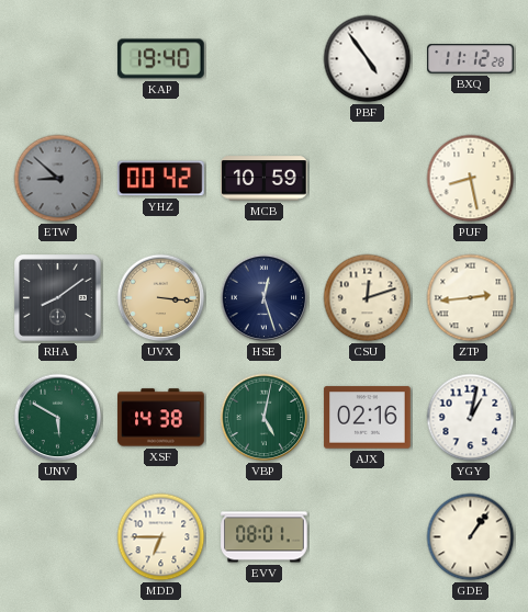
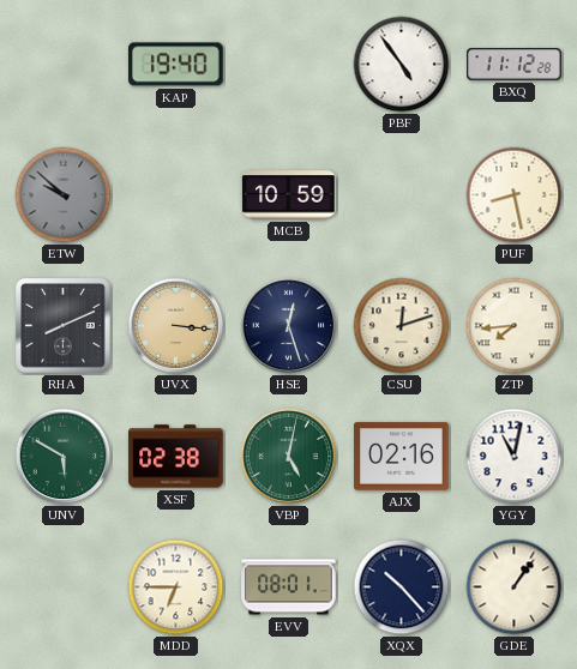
ETW: 8:52 -> 9:52
YHZ: 00:42 -> none
RHA: 8:09 -> 8:11
ZTP: 2:44 -> 7:44
XSF: 14:38 -> 02:38
YGY: 1:02 -> 11:02
XQX: none -> 10:23
